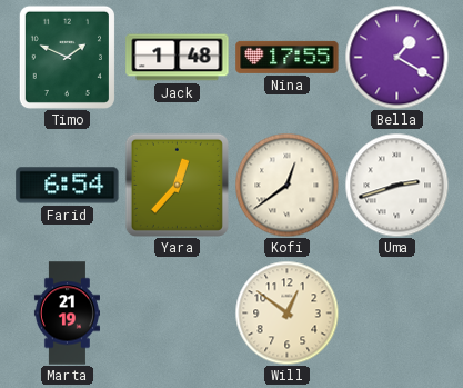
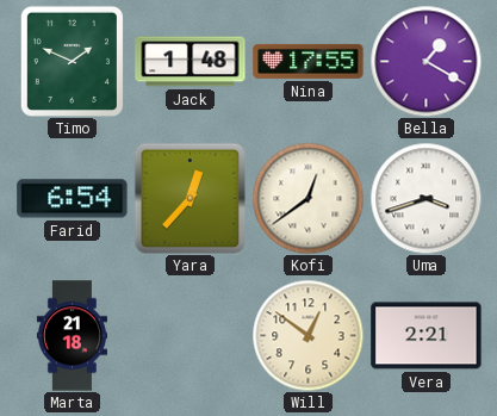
Uma: 2:42 -> 3:42
Marta: 21:19 -> 21:18
Vera: none -> 2:21
